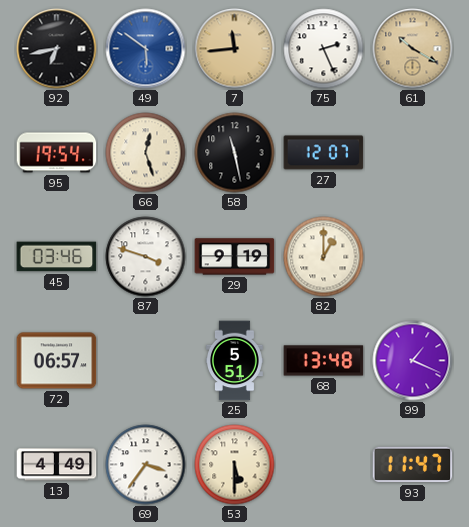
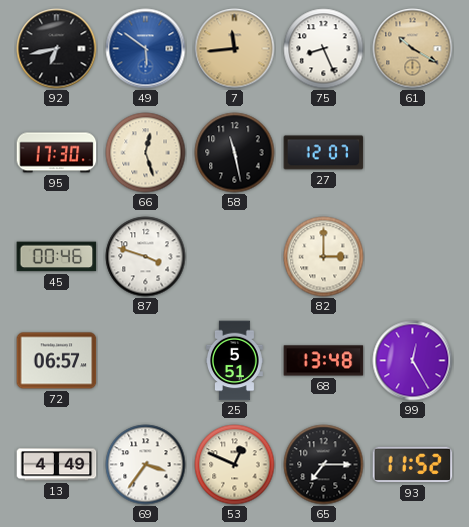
75: 2:26 -> 8:26
95: 19:54 -> 17:30
45: 03:46 -> 00:46
29: 9:19 -> none
82: 1:00 -> 3:00
99: 1:19 -> 12:25
53: 5:30 -> 12:49
65: none -> 7:15
93: 11:47 -> 11:52
